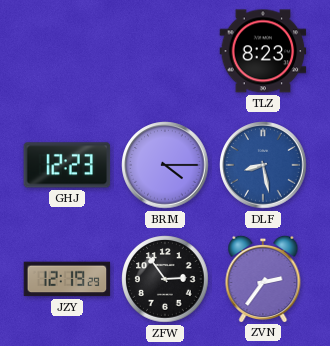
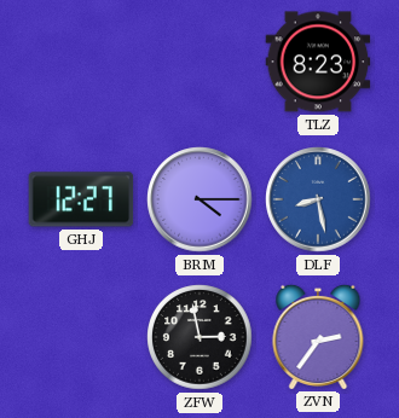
GHJ: 12:23 -> 12:27
JZY: 12:19 -> none
ZFW: 2:54 -> 2:58
